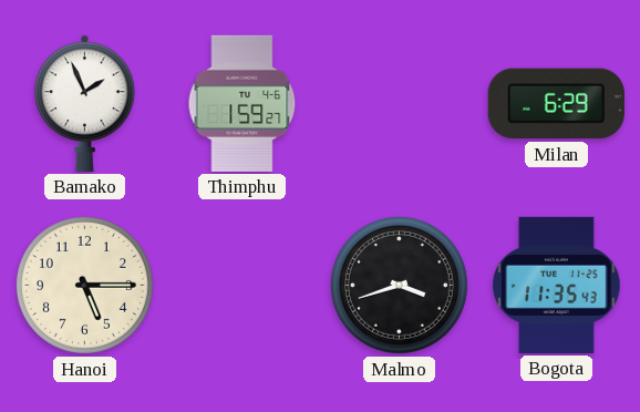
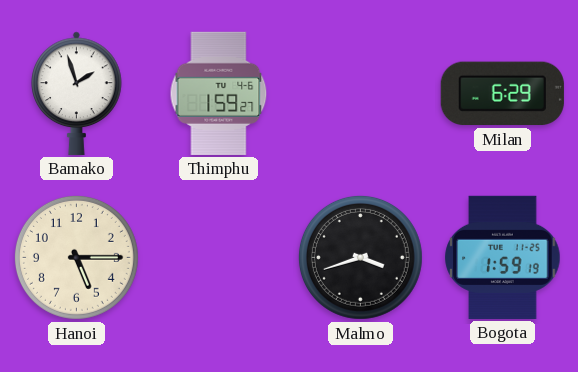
Bamako: 1:56 -> 1:57
Bogota: 11:35 -> 1:59
